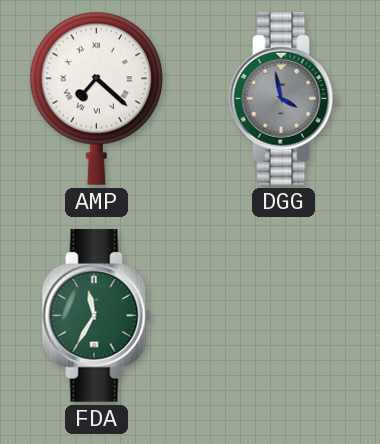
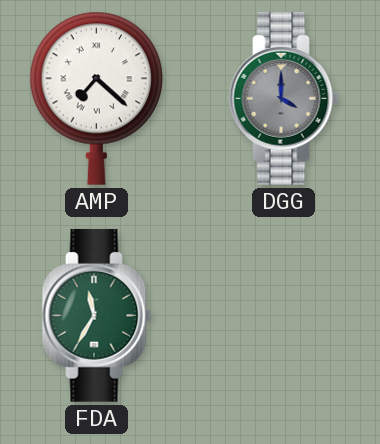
DGG: 3:58 -> 4:00
